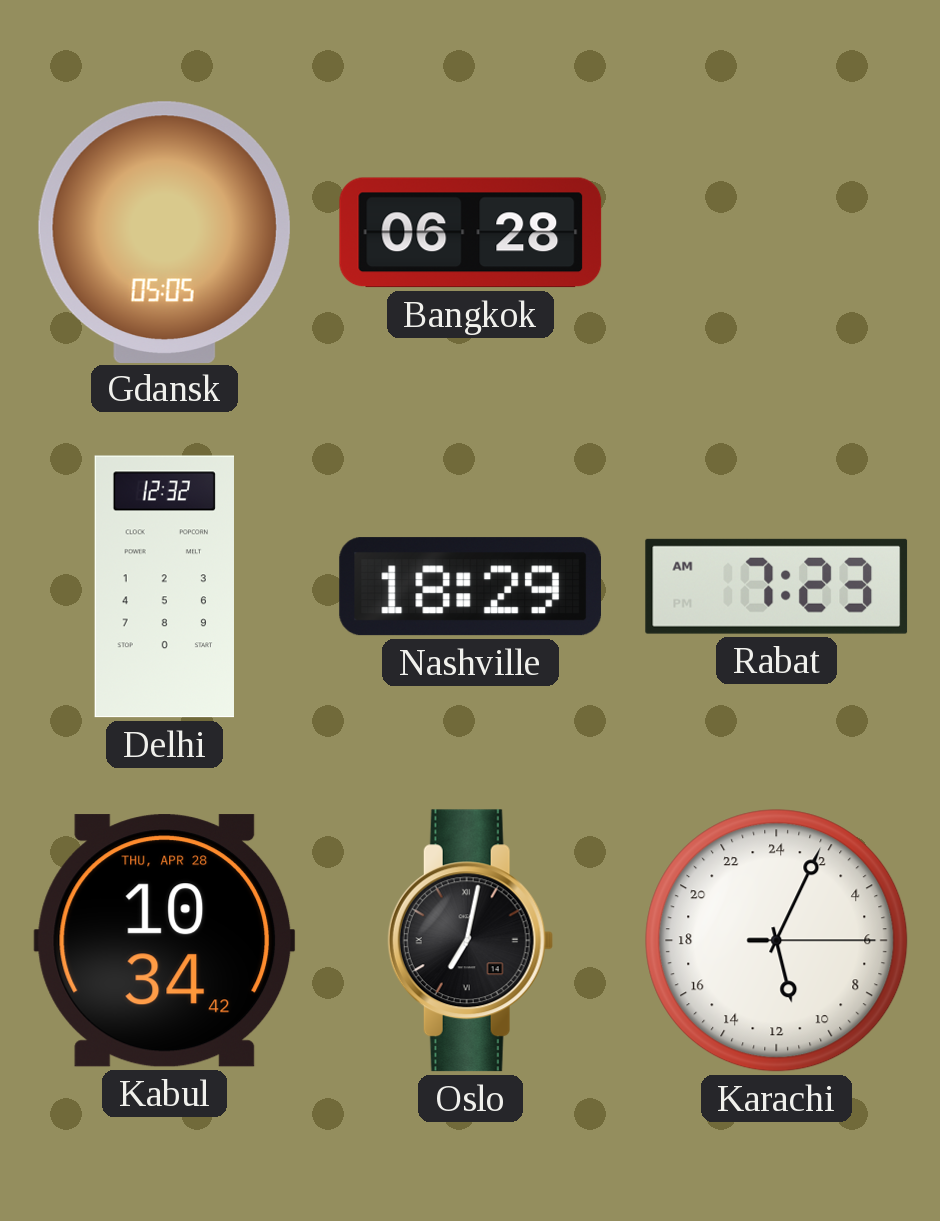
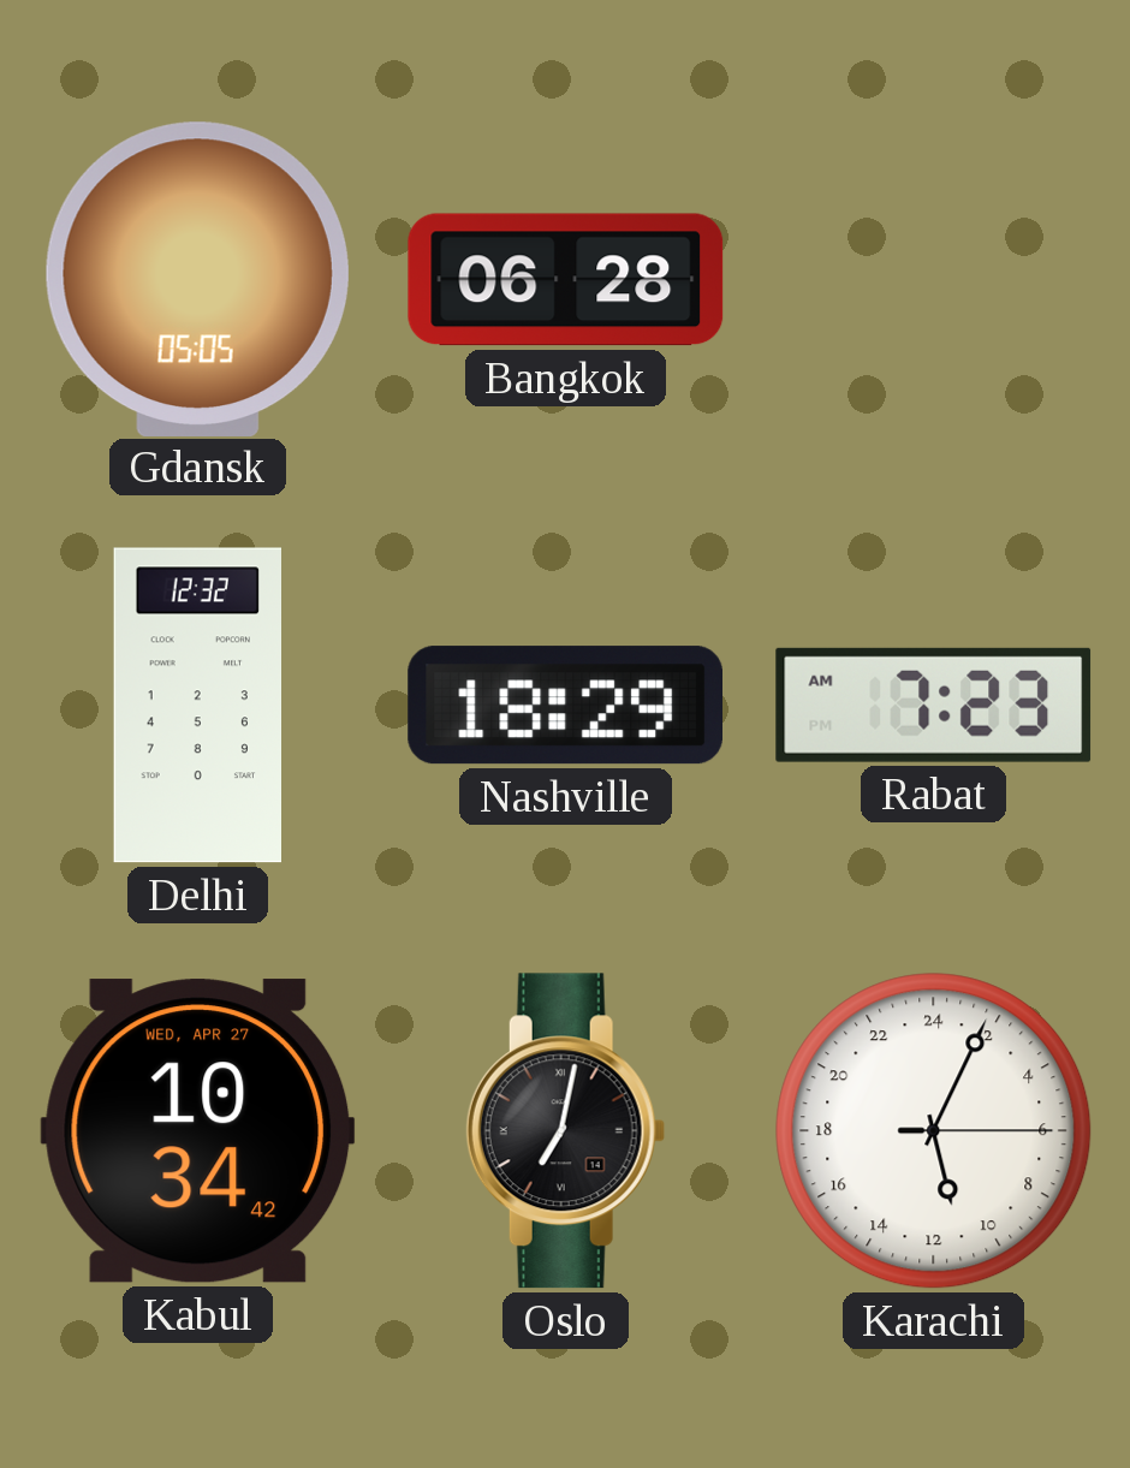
Kabul date: THU, APR 28 -> WED, APR 27
